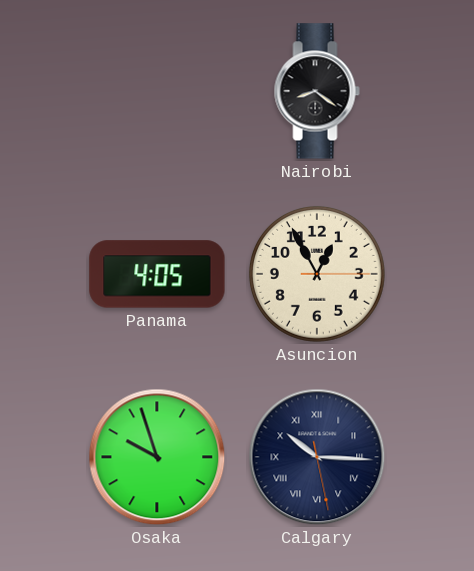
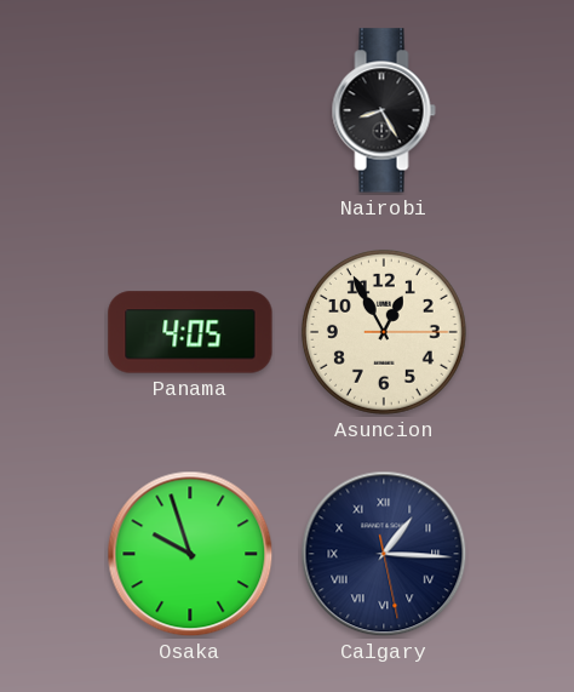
Nairobi: 8:21 -> 8:25
Calgary: 10:15 -> 1:15
